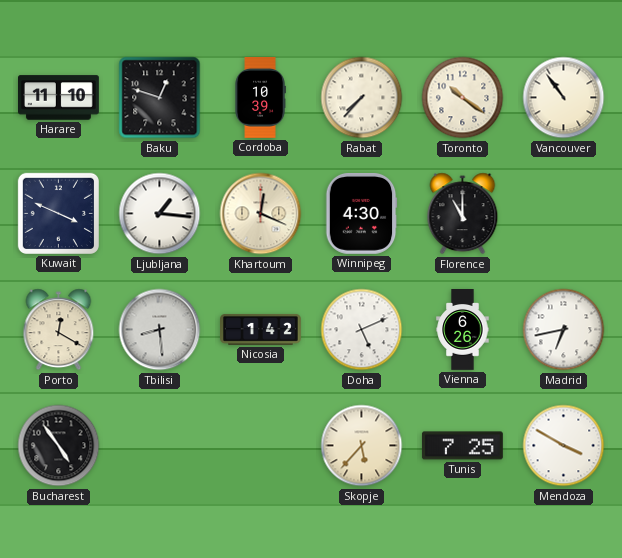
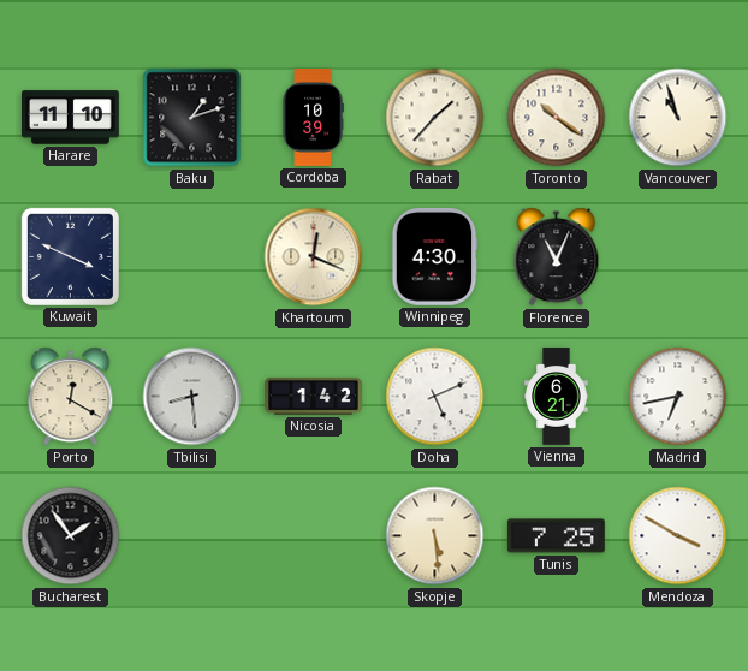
Baku: 12:48 -> 1:12
Rabat: 7:37 -> 1:37
Vancouver: 10:54 -> 10:57
Ljubljana: 1:16 -> none
Florence: 11:00 -> 11:04
Vienna: 6:26 -> 6:21
Bucharest: 4:54 -> 1:54
Skopje: 5:37 -> 5:29
